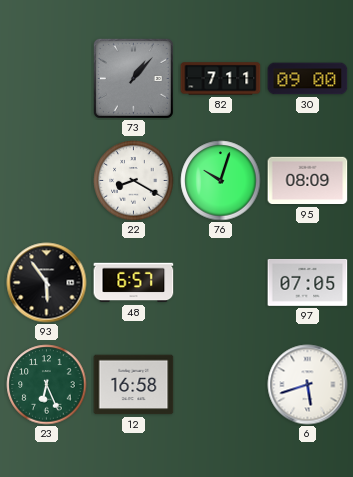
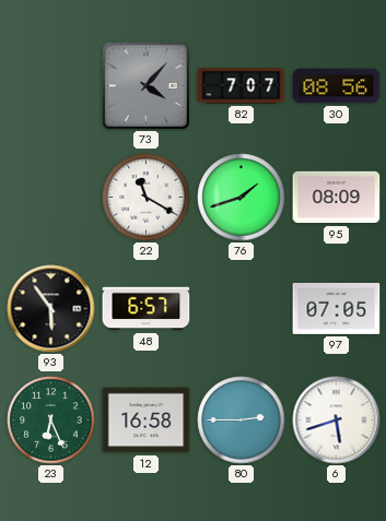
73: 1:07 -> 4:07
82: 7:11 -> 7:07
30: 09:00 -> 08:56
22: 8:20 -> 11:20
76: 10:03 -> 1:42
80: none -> 2:45
